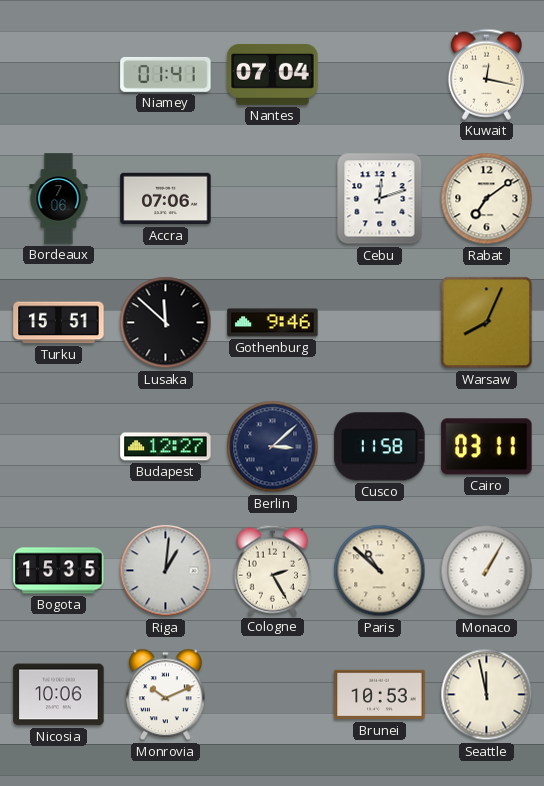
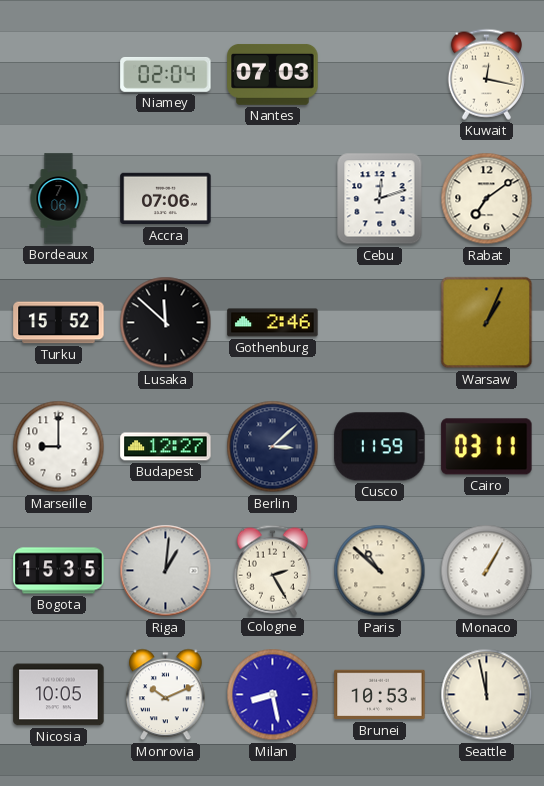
Niamey: 01:41 -> 02:04
Nantes: 07:04 -> 07:03
Turku: 15:51 -> 15:52
Gothenburg: 9:46 -> 2:46
Warsaw: 8:04 -> 1:04
Marseille: none -> 9:00
Cusco: 11:58 -> 11:59
Nicosia: 10:06 -> 10:05
Milan: none -> 8:28
